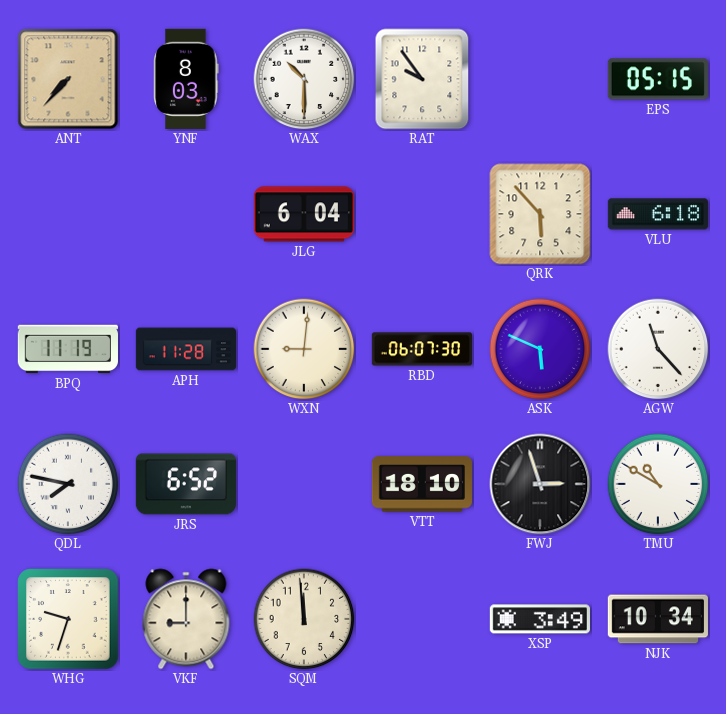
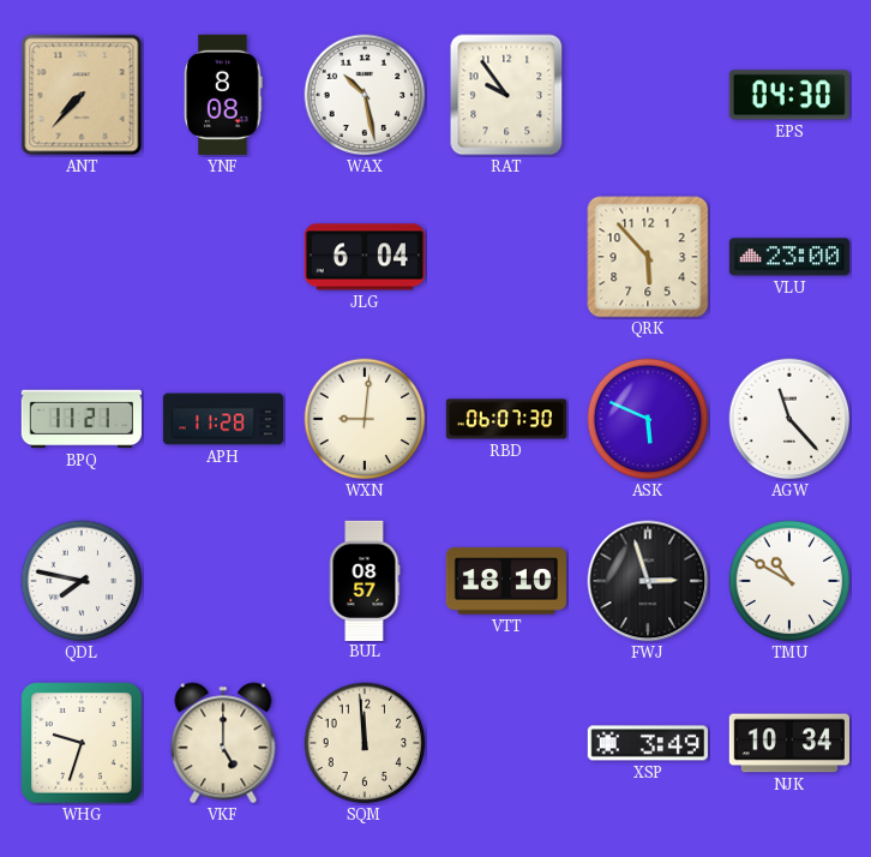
YNF: 8:03 -> 8:08
WAX: 10:30 -> 10:28
EPS: 05:15 -> 04:30
VLU: 6:18 -> 23:00
BPQ: 11:19 -> 11:21
JRS: 6:52 -> none
BUL: none -> 08:57
VKF: 9:00 -> 5:00
